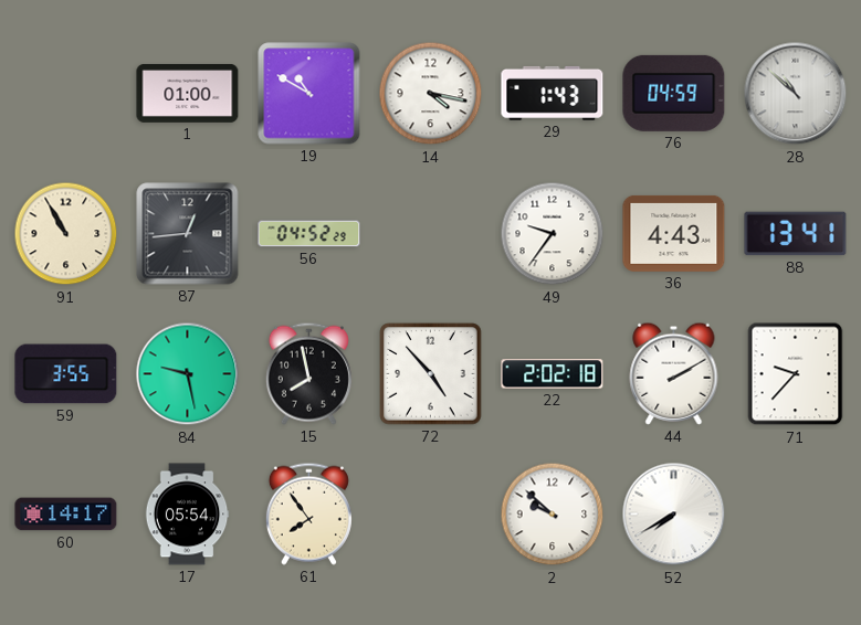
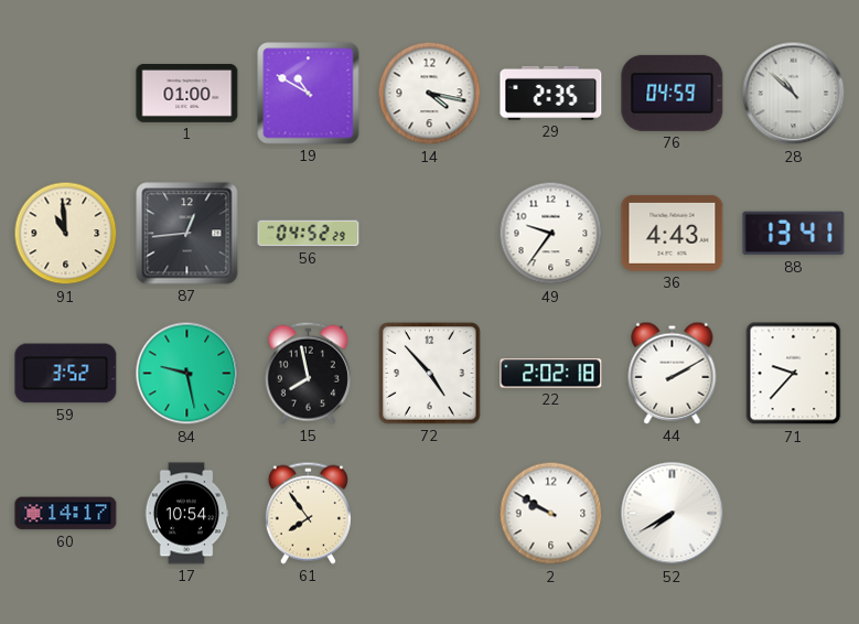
29: 1:43 -> 2:35
91: 10:55 -> 10:59
59: 3:55 -> 3:52
17: 05:54 -> 10:54
2: 9:52 -> 9:50
